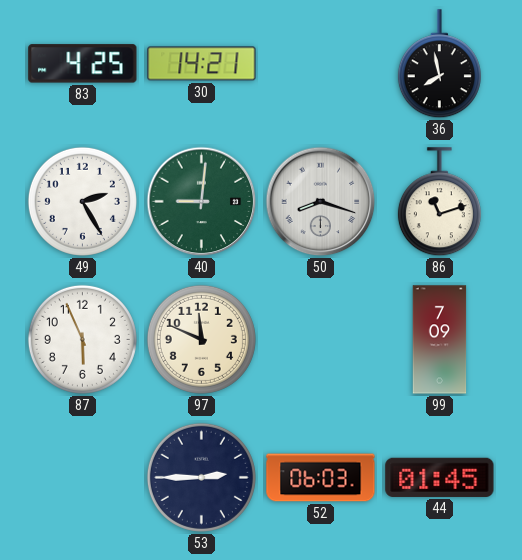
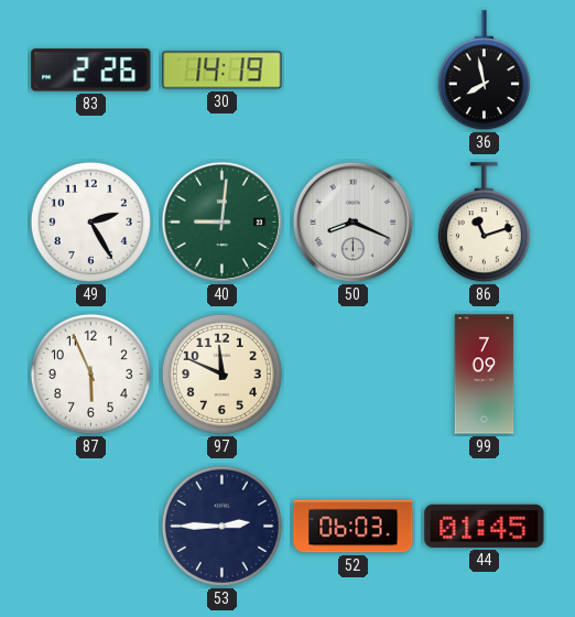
83: 4:25 -> 2:26
30: 14:21 -> 14:19
50: 8:18 -> 8:19
